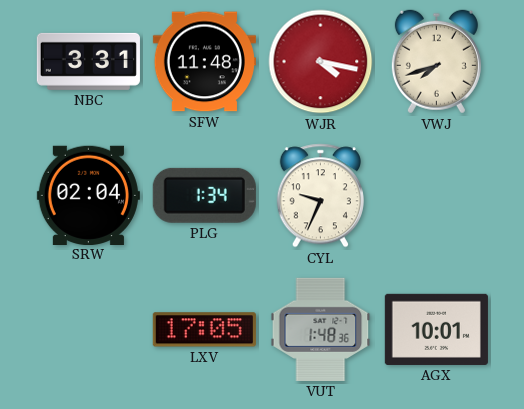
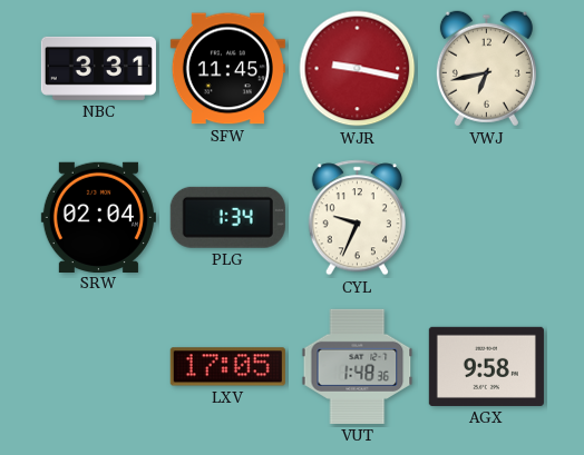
SFW: 11:48 -> 11:45
WJR: 4:17 -> 9:17
VWJ: 7:42 -> 6:43
AGX: 10:01 -> 9:58
